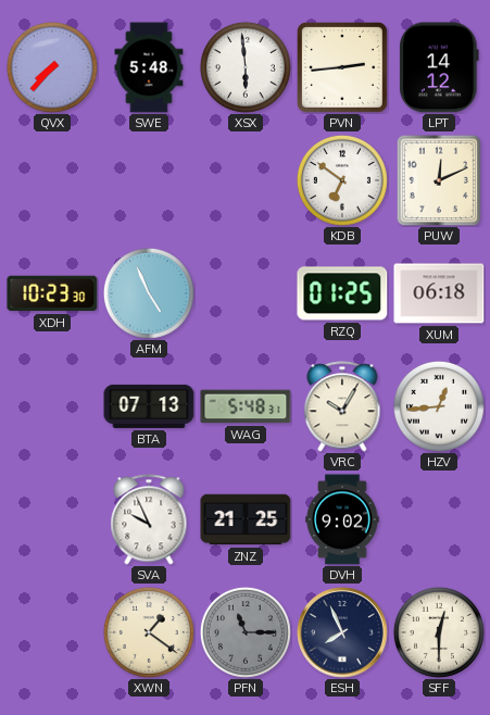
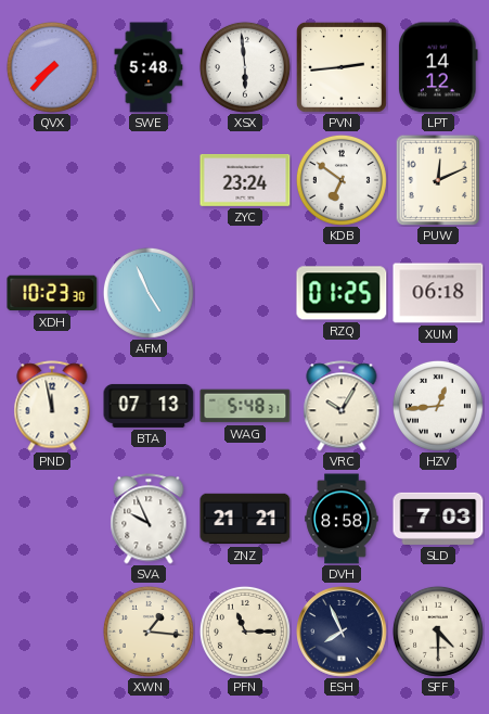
ZYC: none -> 23:24
PND: none -> 11:58
ZNZ: 21:25 -> 21:21
DVH: 9:02 -> 8:58
SLD: none -> 7:03
XWN: 1:21 -> 1:16
PFN dial: grey -> cream
SFF: 12:30 -> 4:30
